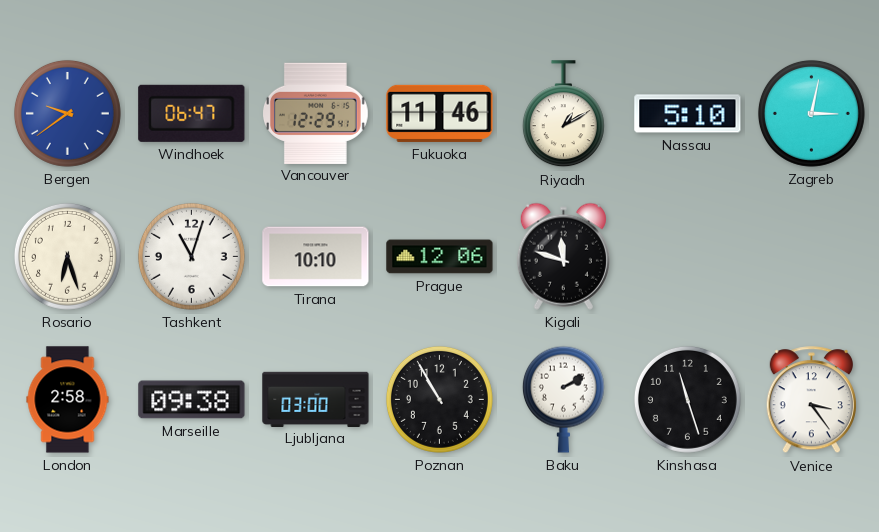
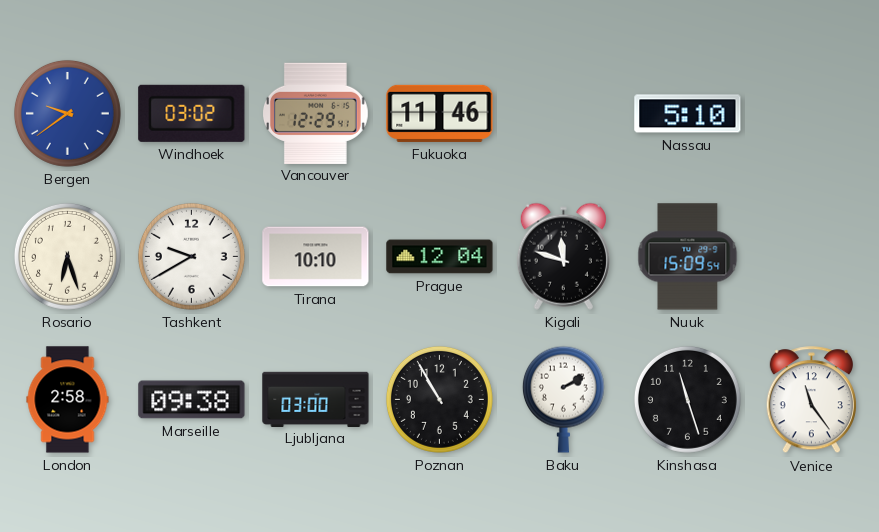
Windhoek: 06:47 -> 03:02
Riyadh: 1:10 -> none
Zagreb: 3:02 -> none
Tashkent: 11:03 -> 9:40
Prague: 12:06 -> 12:04
Nuuk: none -> 15:09
Venice: 3:24 -> 11:24
